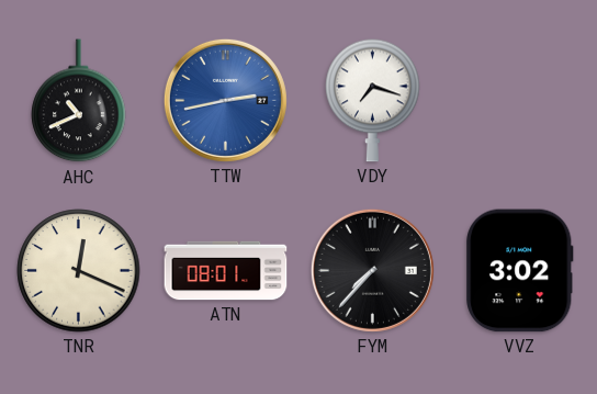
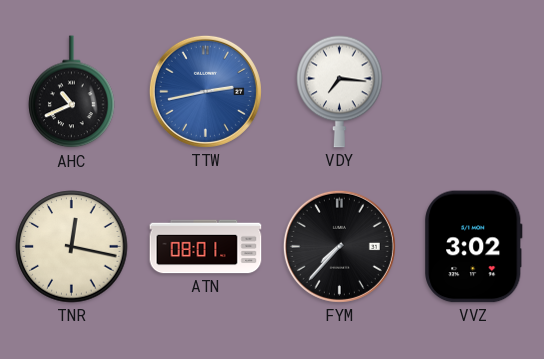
VDY: 7:18 -> 7:16
TNR: 12:19 -> 12:17
